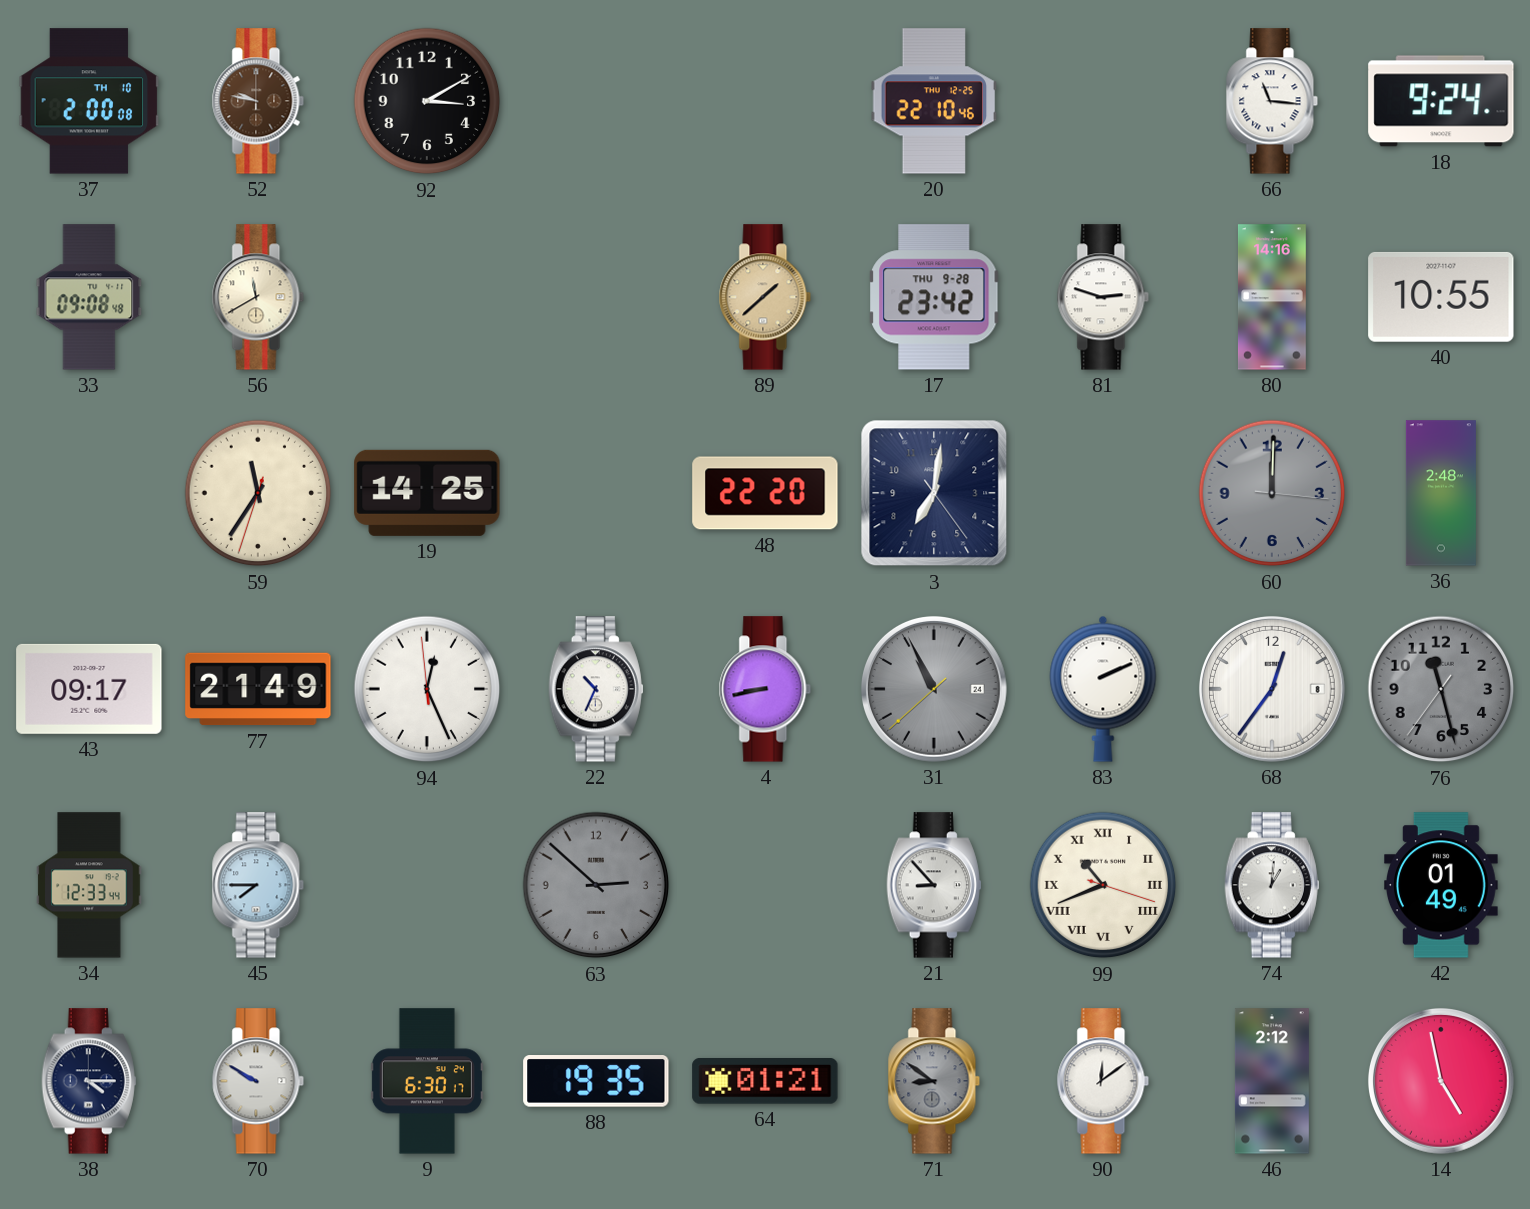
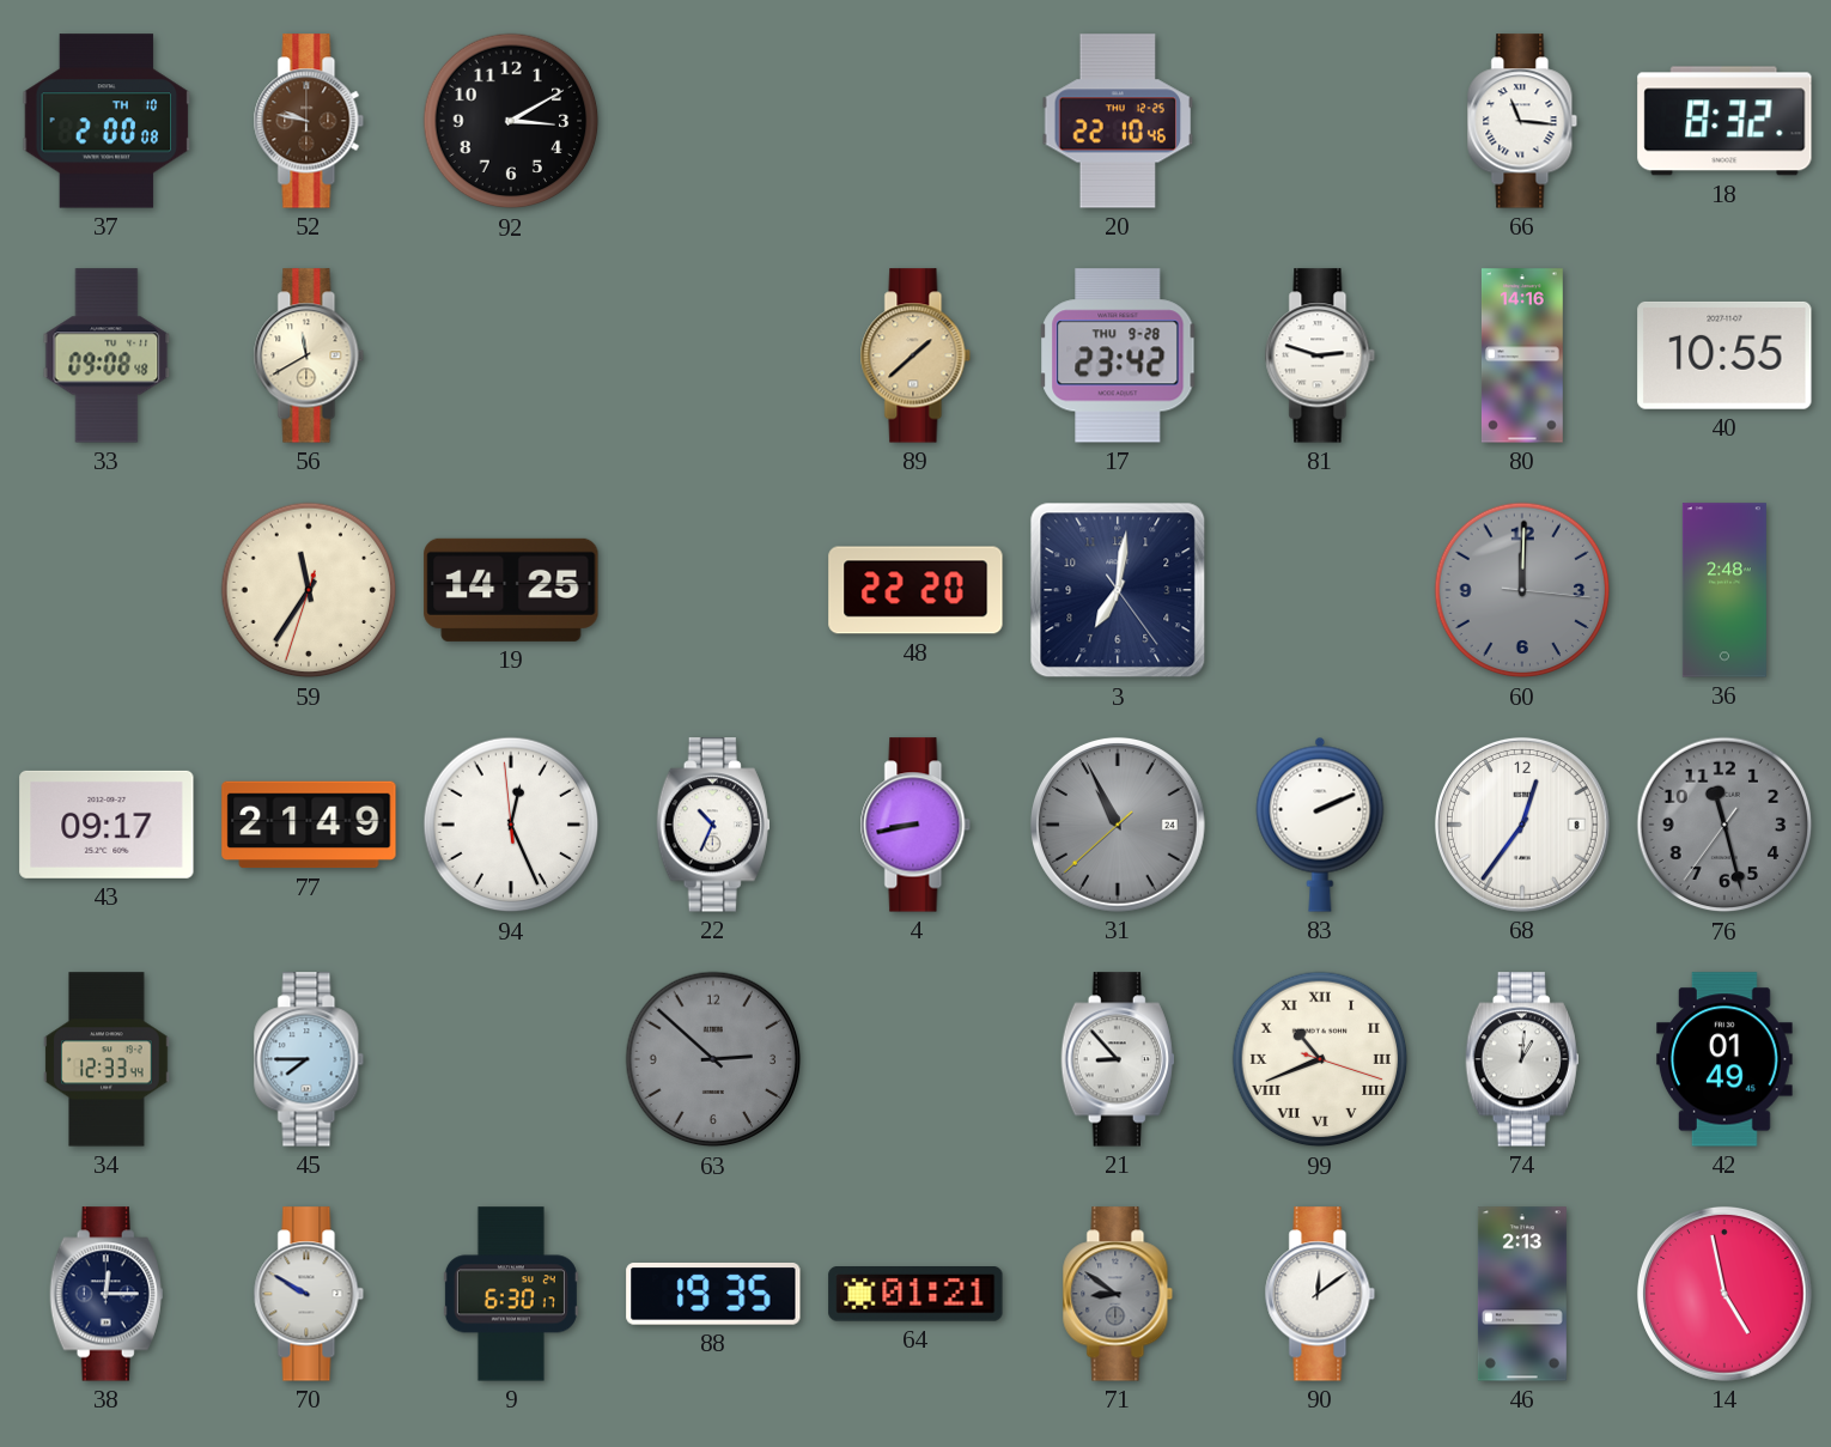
18: 9:24 -> 8:32
38: 4:15 -> 12:15
46: 2:12 -> 2:13
